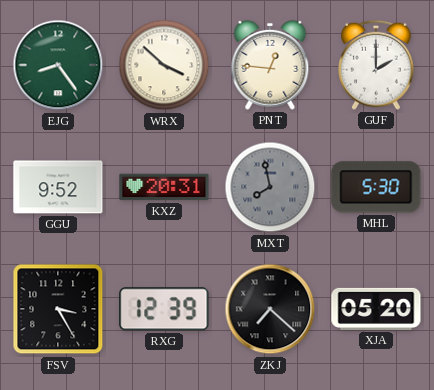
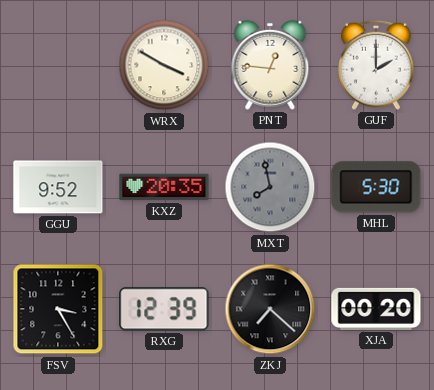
EJG: 8:24 -> none
WRX: 3:52 -> 3:50
KXZ: 20:31 -> 20:35
XJA: 05:20 -> 00:20
